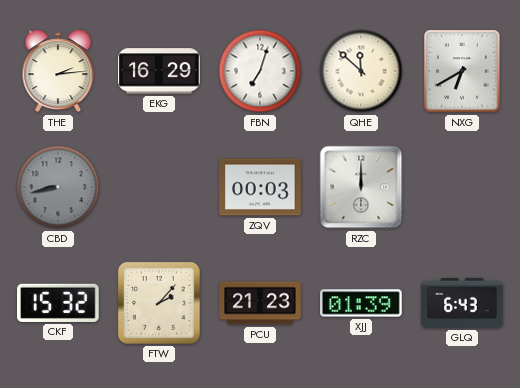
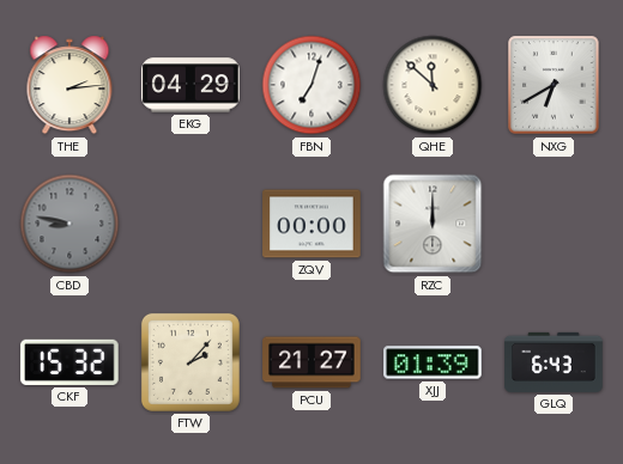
EKG: 16:29 -> 04:29
CBD: 8:43 -> 8:47
ZQV: 00:03 -> 00:00
PCU: 21:23 -> 21:27
